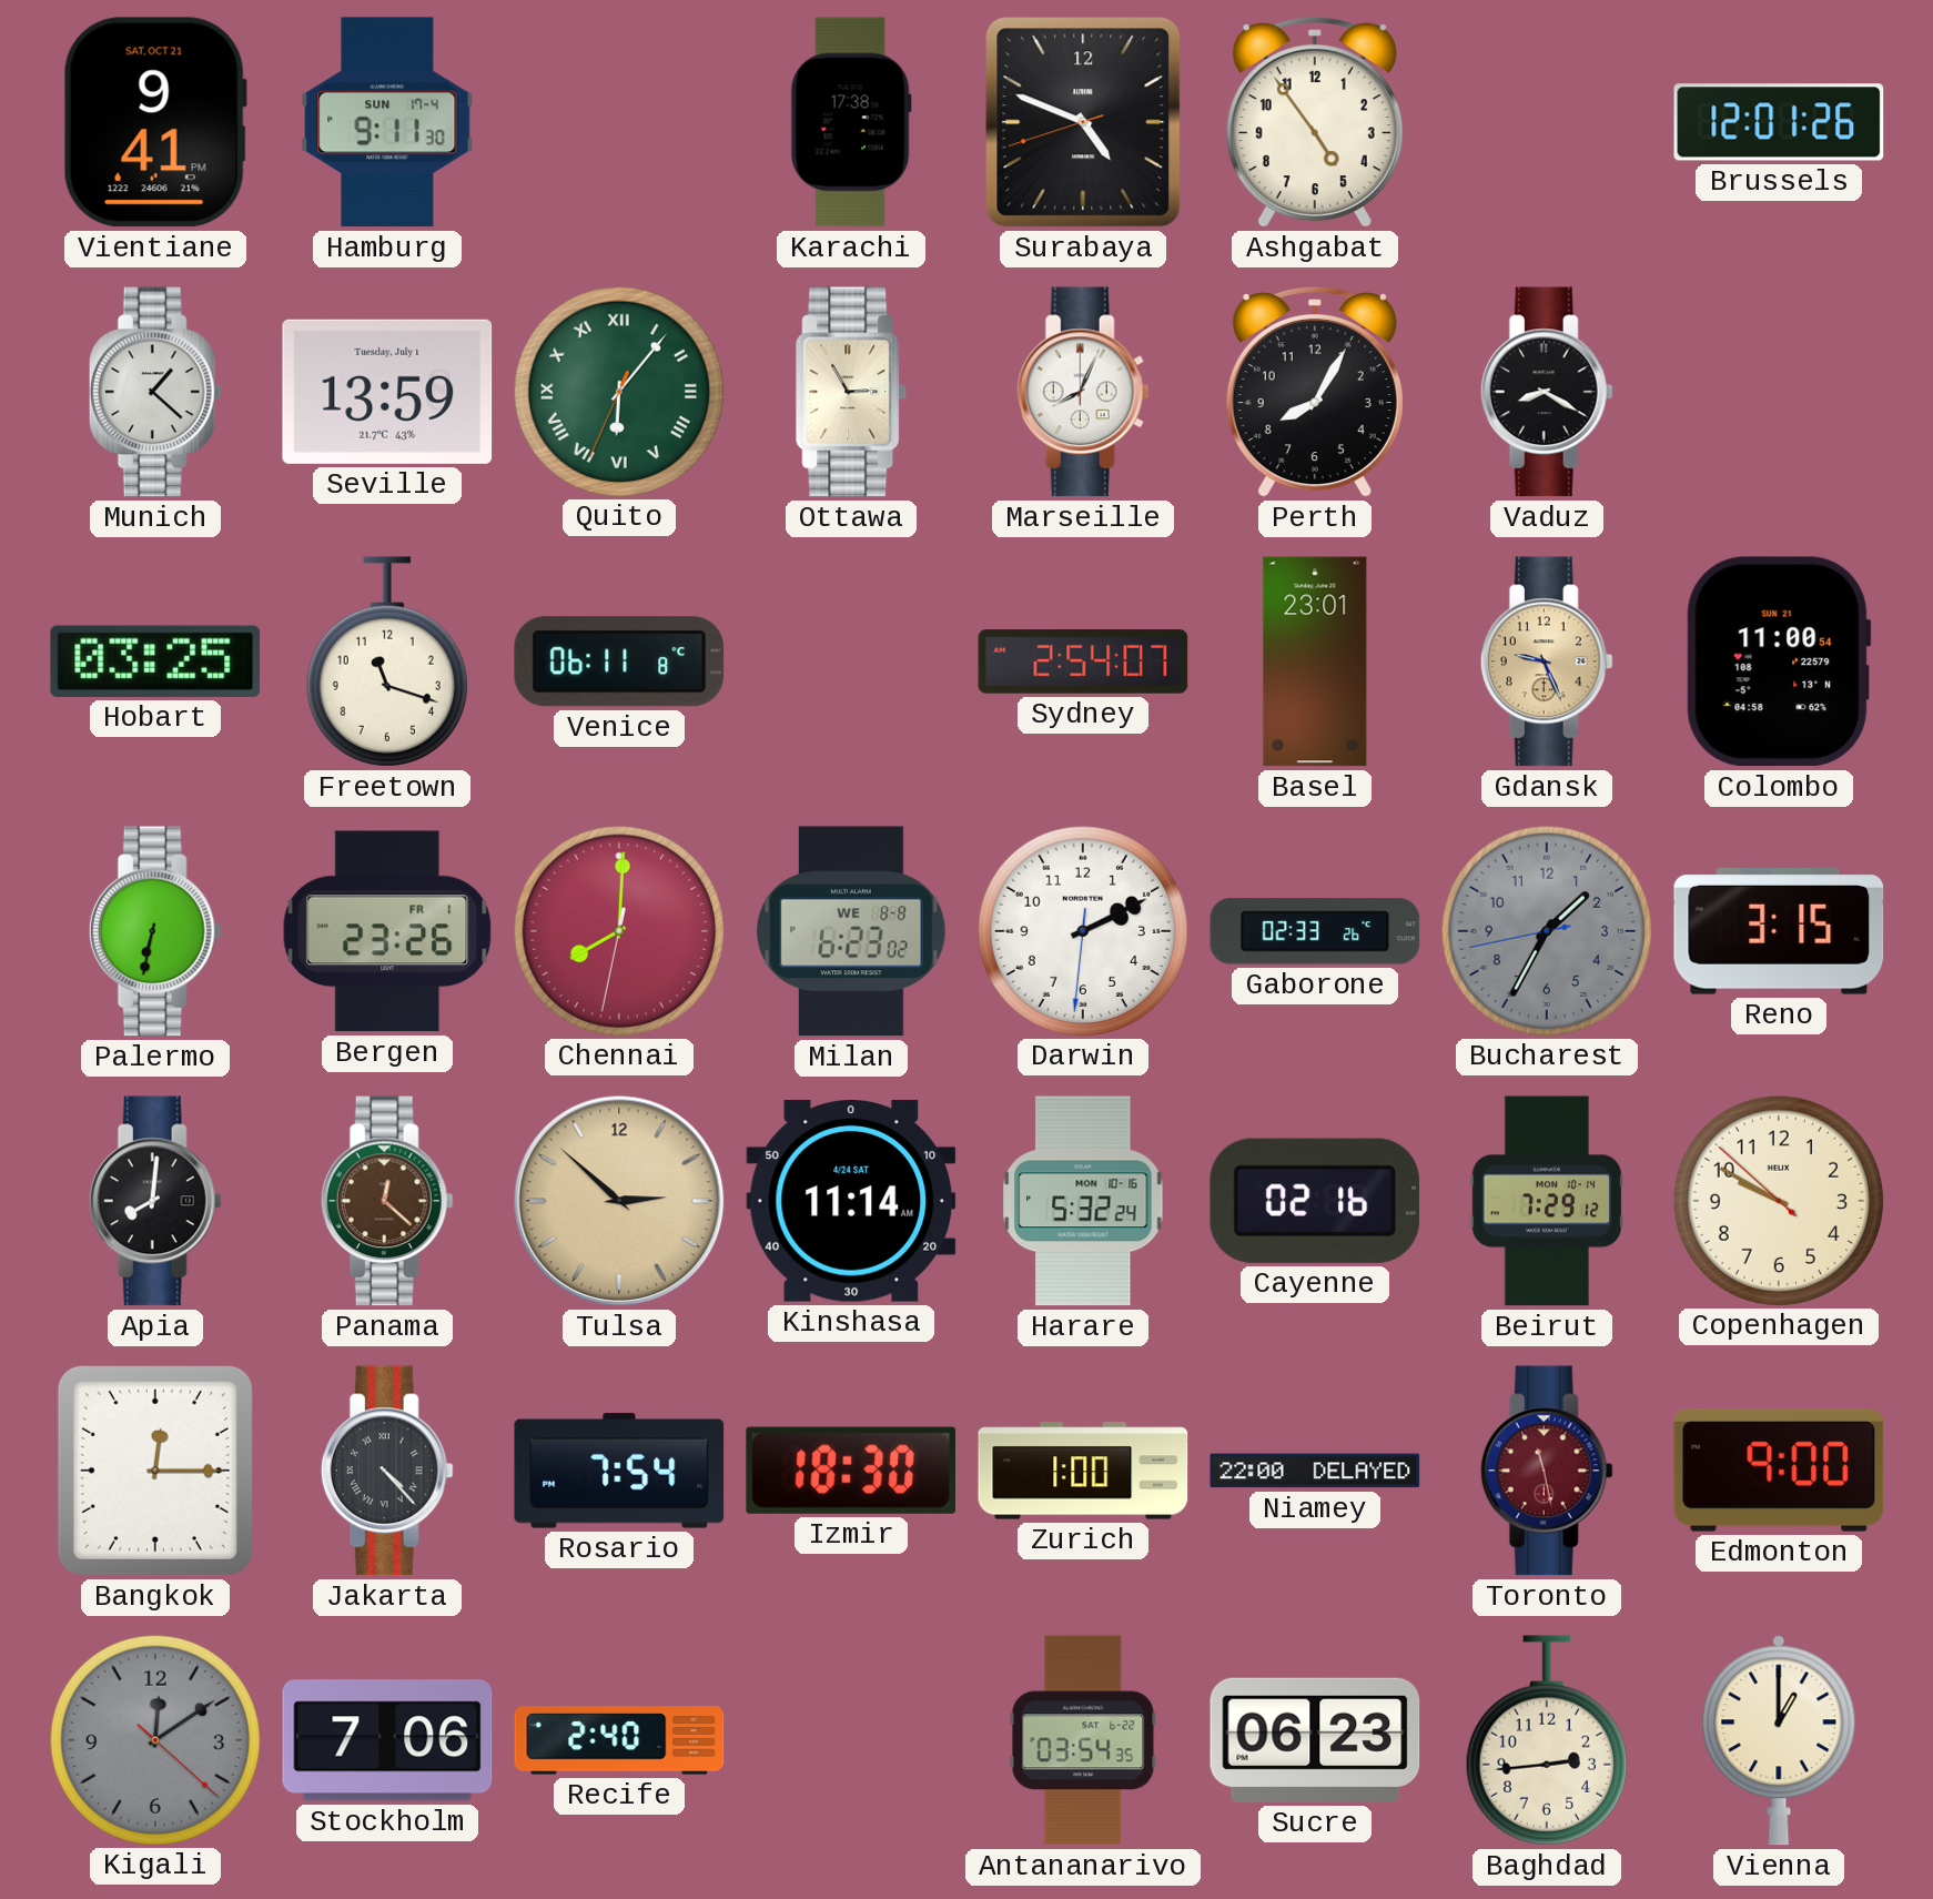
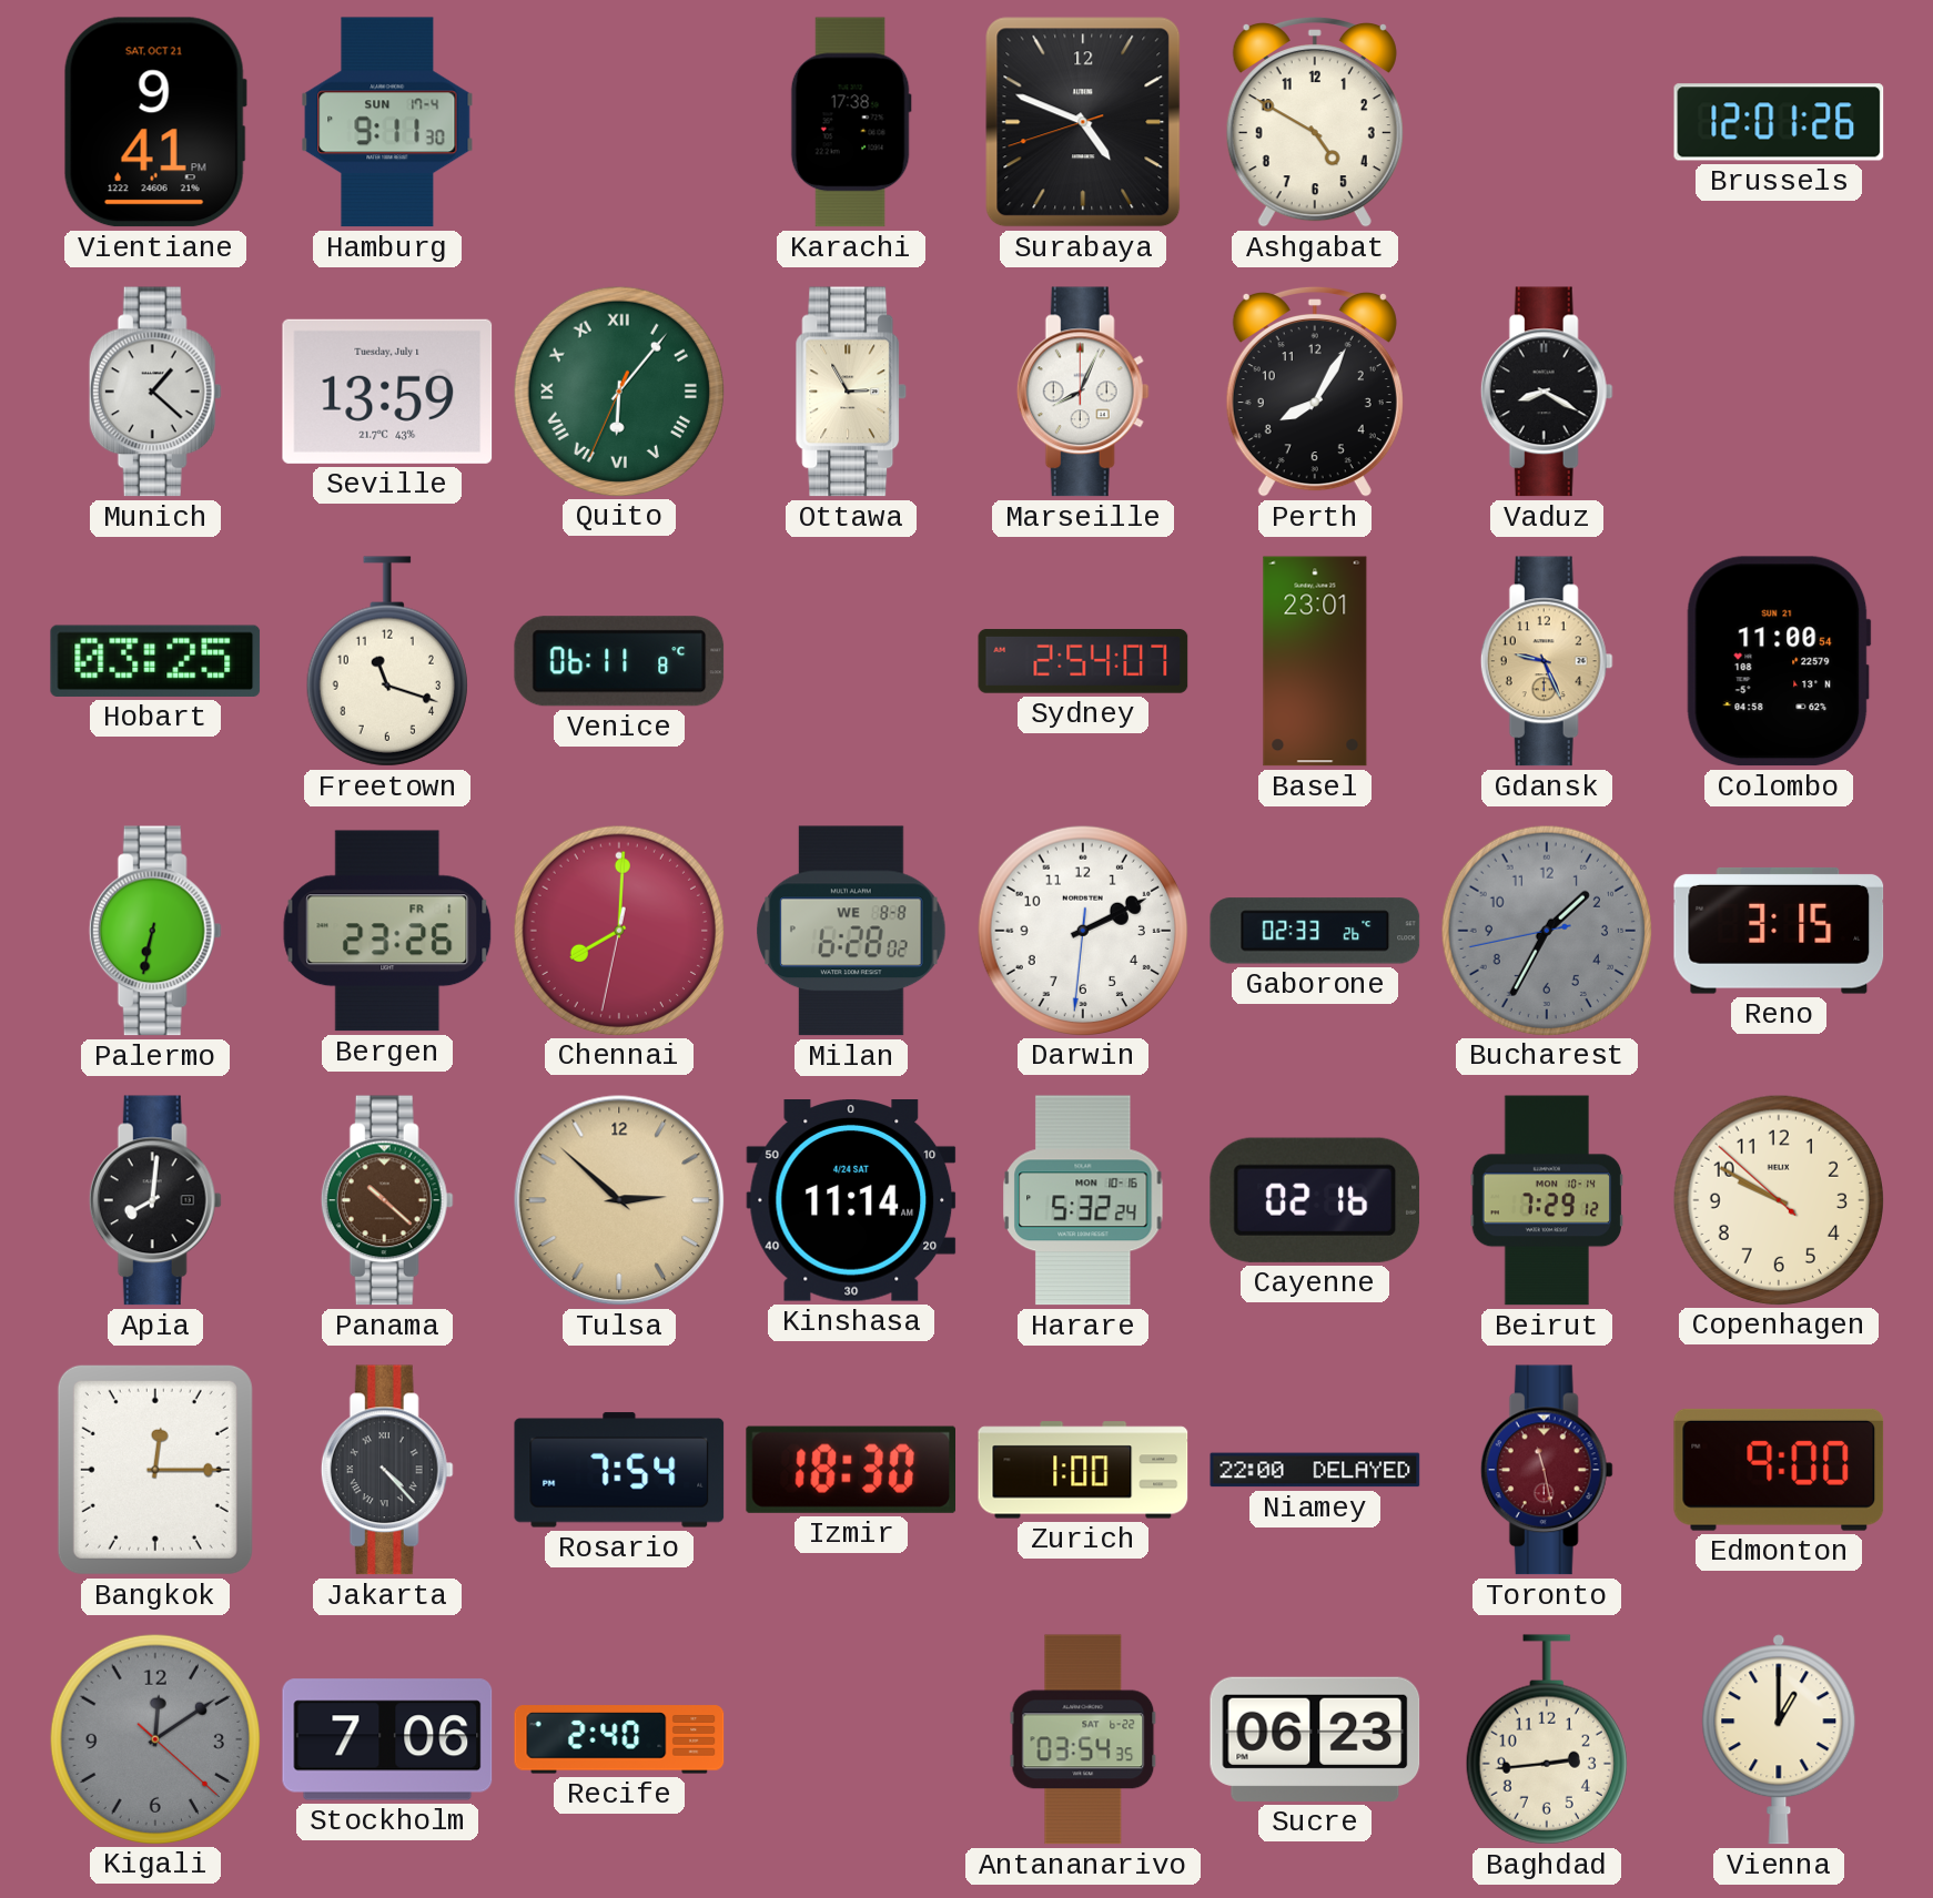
Ashgabat: 4:54 -> 4:50
Milan: 6:23 -> 6:28
Panama: 12:22 -> 10:22
